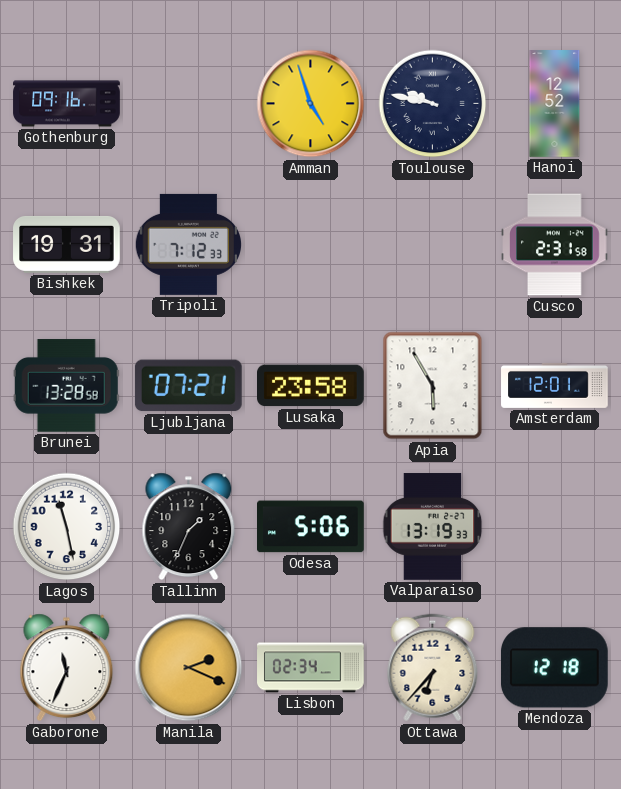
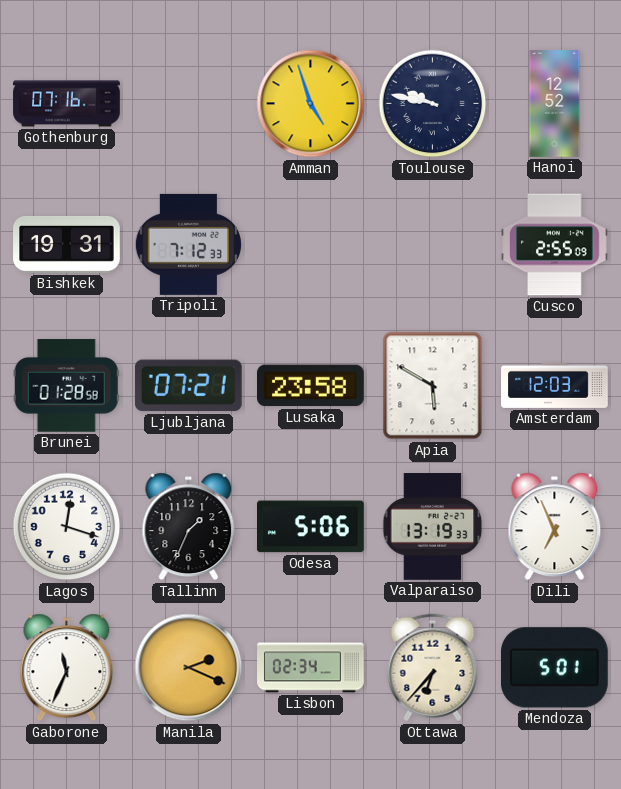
Gothenburg: 09:16 -> 07:16
Cusco: 2:31 -> 2:55
Brunei: 13:28 -> 01:28
Apia: 5:55 -> 5:50
Amsterdam: 12:01 -> 12:03
Lagos: 11:28 -> 12:18
Dili: none -> 6:56
Mendoza: 12:18 -> 5:01
